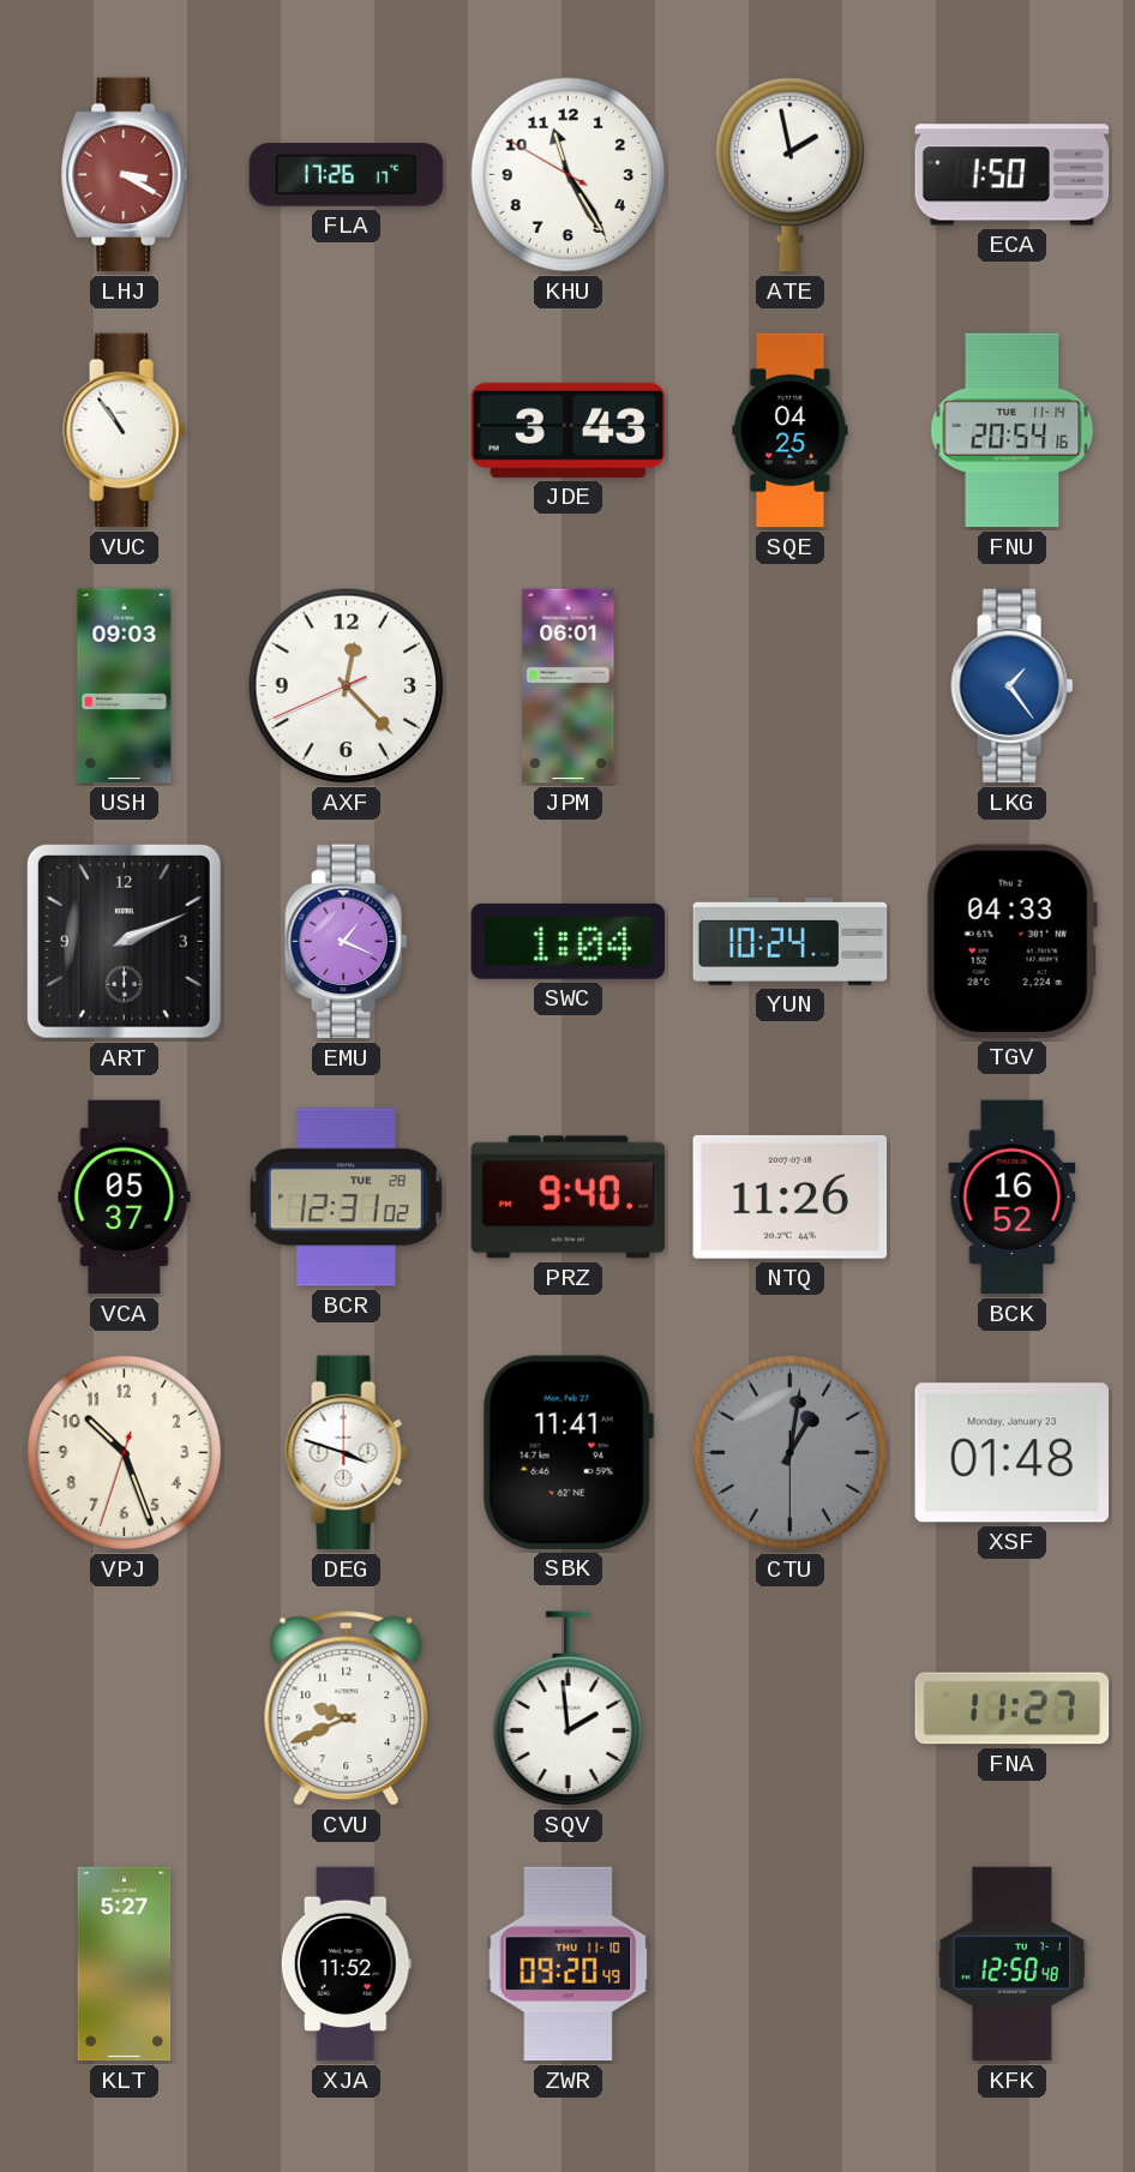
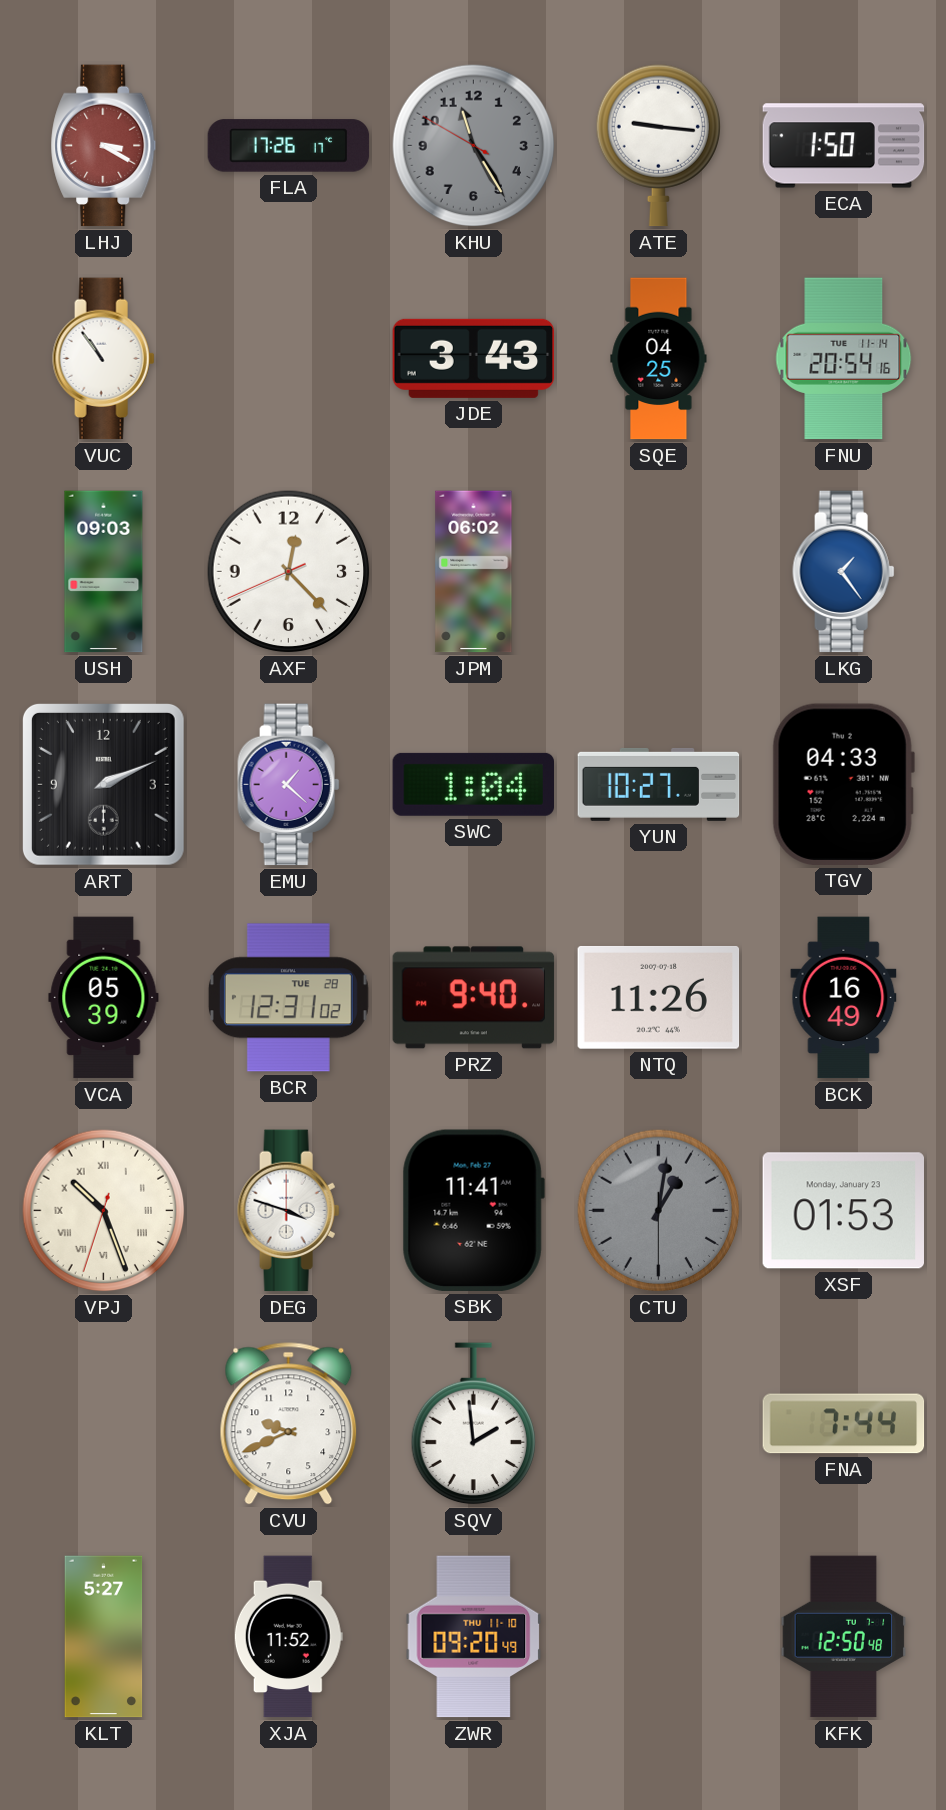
KHU dial: white -> grey
ATE: 1:58 -> 9:16
JPM: 06:01 -> 06:02
EMU: 1:19 -> 1:22
YUN: 10:24 -> 10:27
VCA: 05:37 -> 05:39
BCK: 16:52 -> 16:49
VPJ numerals: Arabic -> Roman
XSF: 01:48 -> 01:53
FNA: 11:27 -> 7:44
